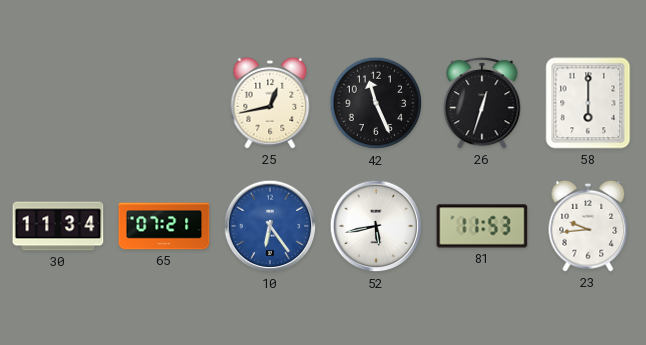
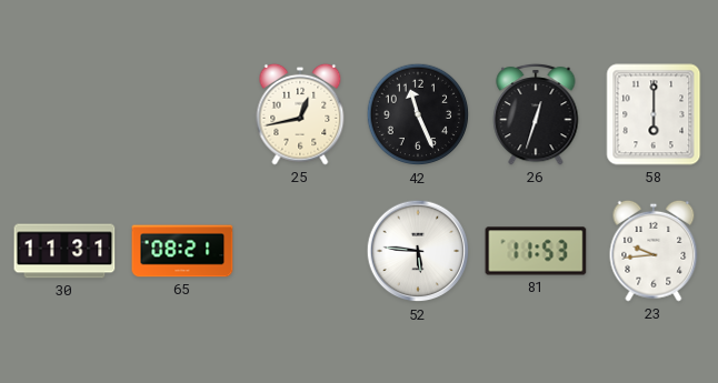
30: 11:34 -> 11:31
65: 07:21 -> 08:21
10: 6:24 -> none
52: 5:43 -> 5:46
